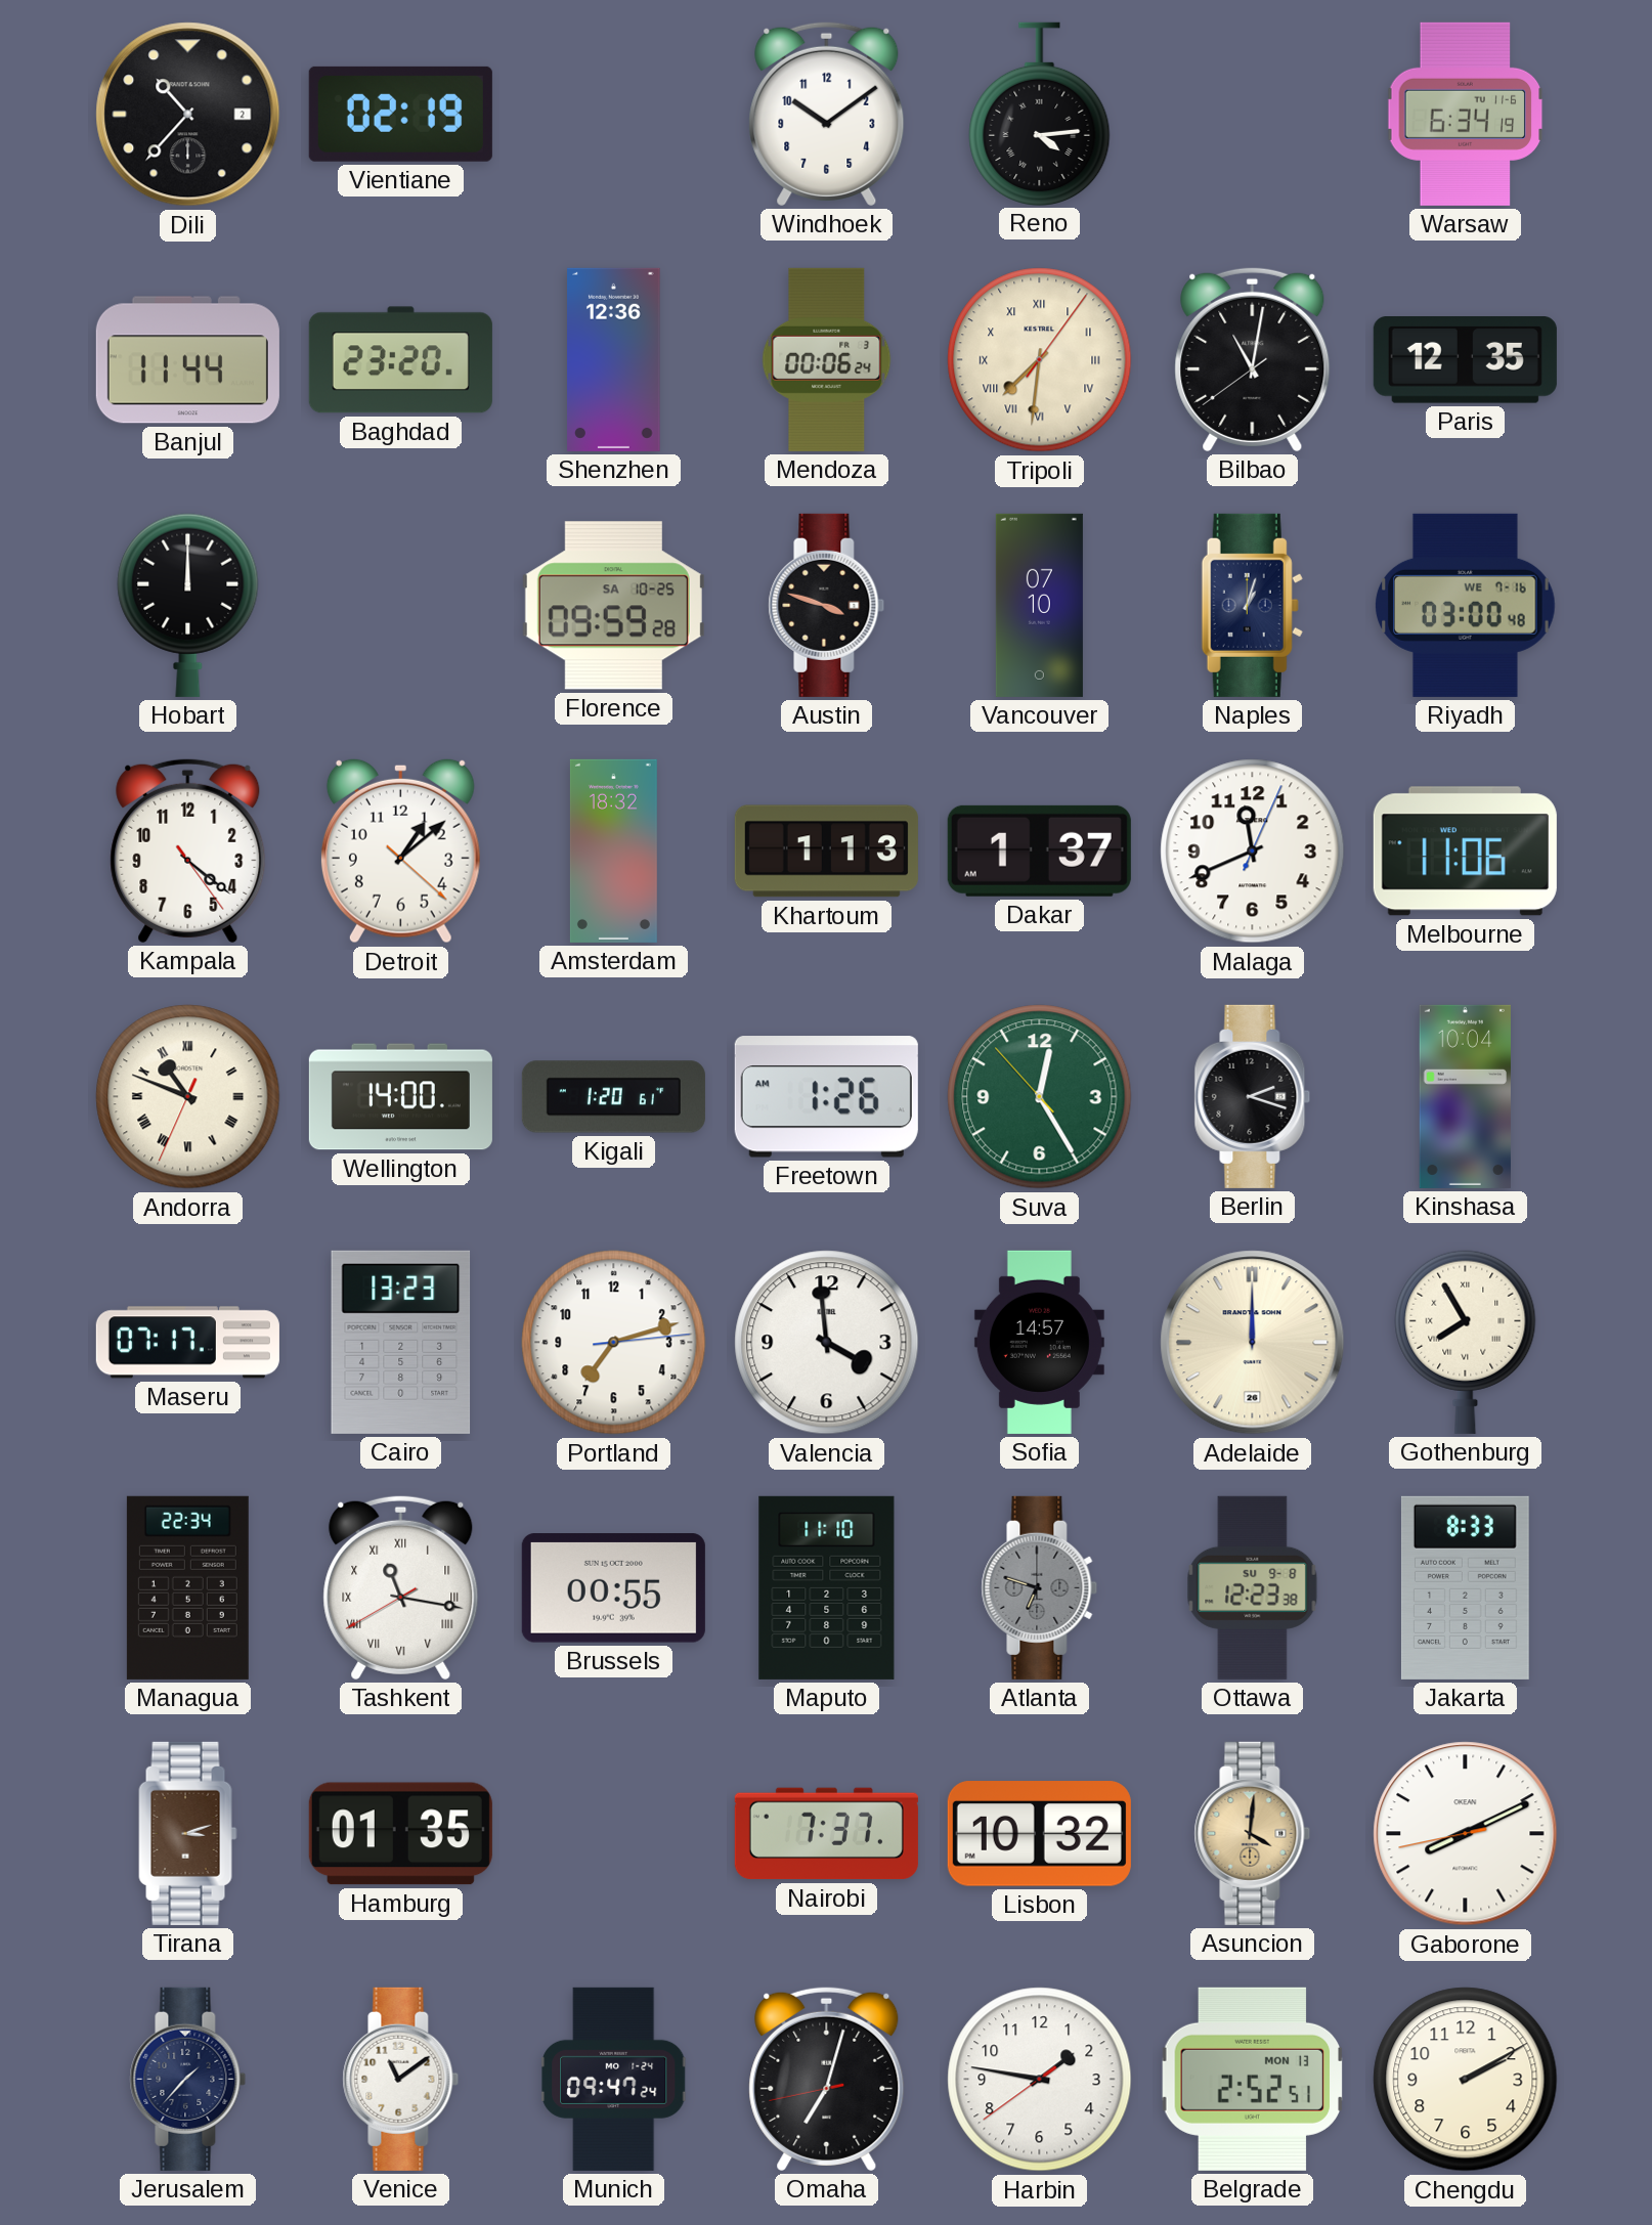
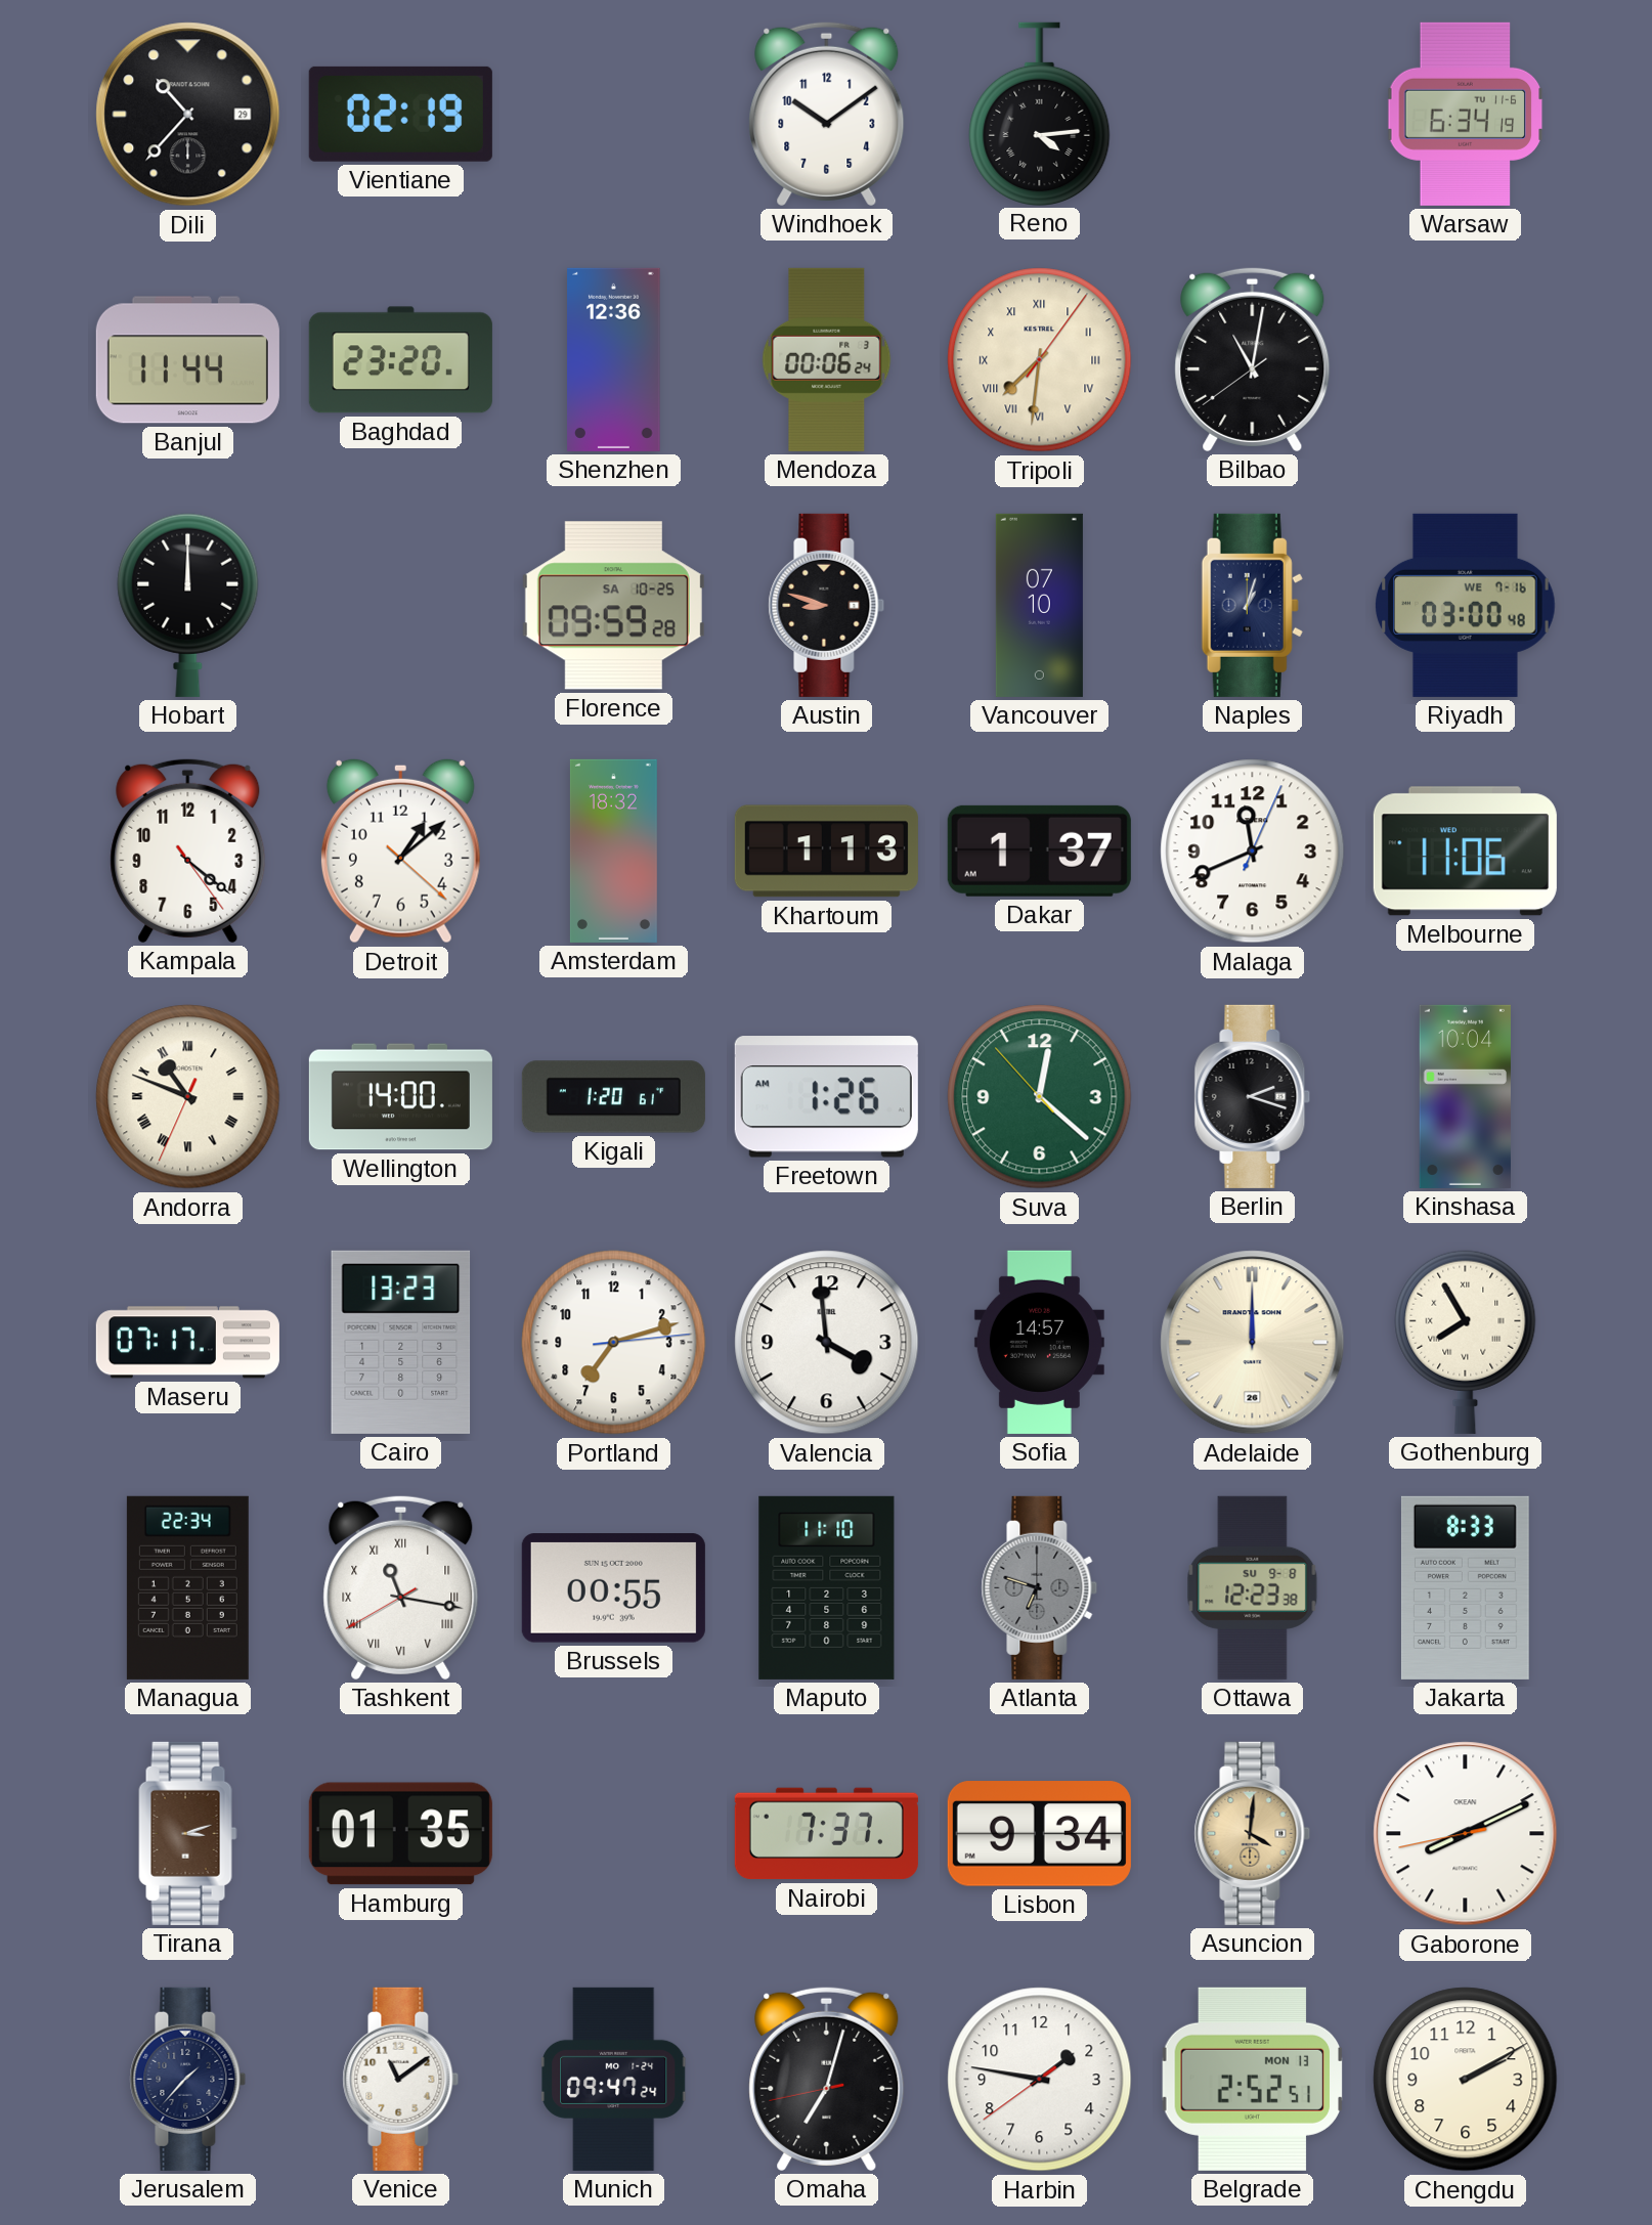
Dili date: 2 -> 29
Paris: 12:35 -> none
Austin: 3:48 -> 8:48
Suva: 12:24 -> 12:21
Lisbon: 10:32 -> 9:34
